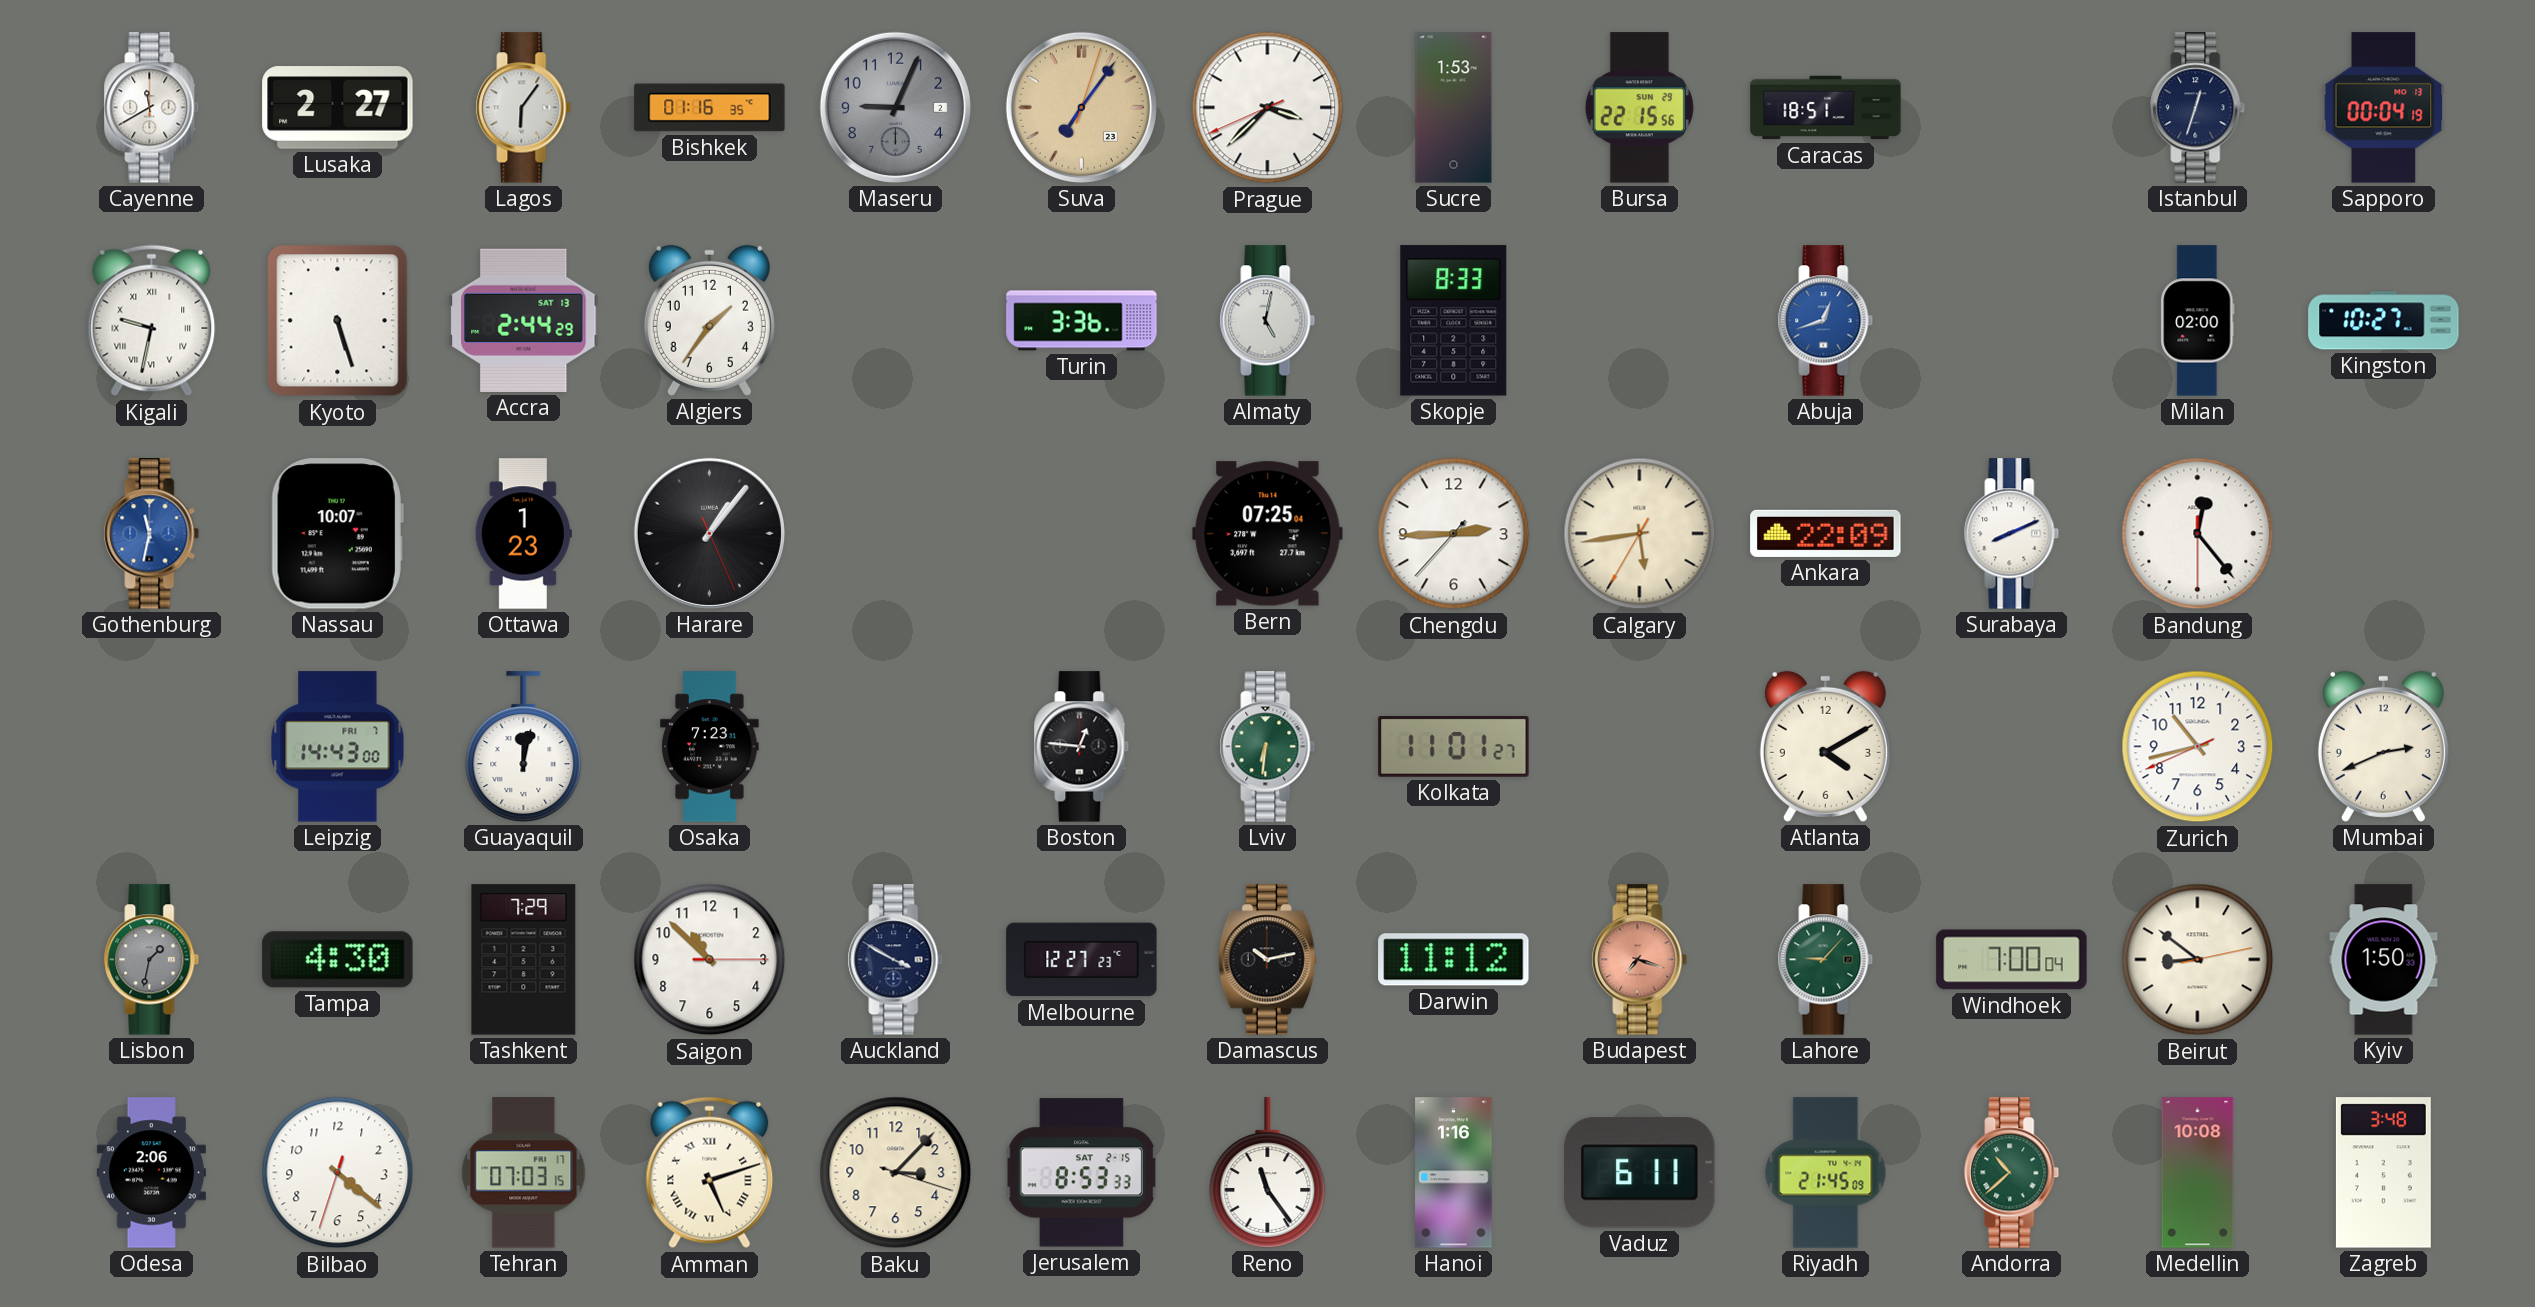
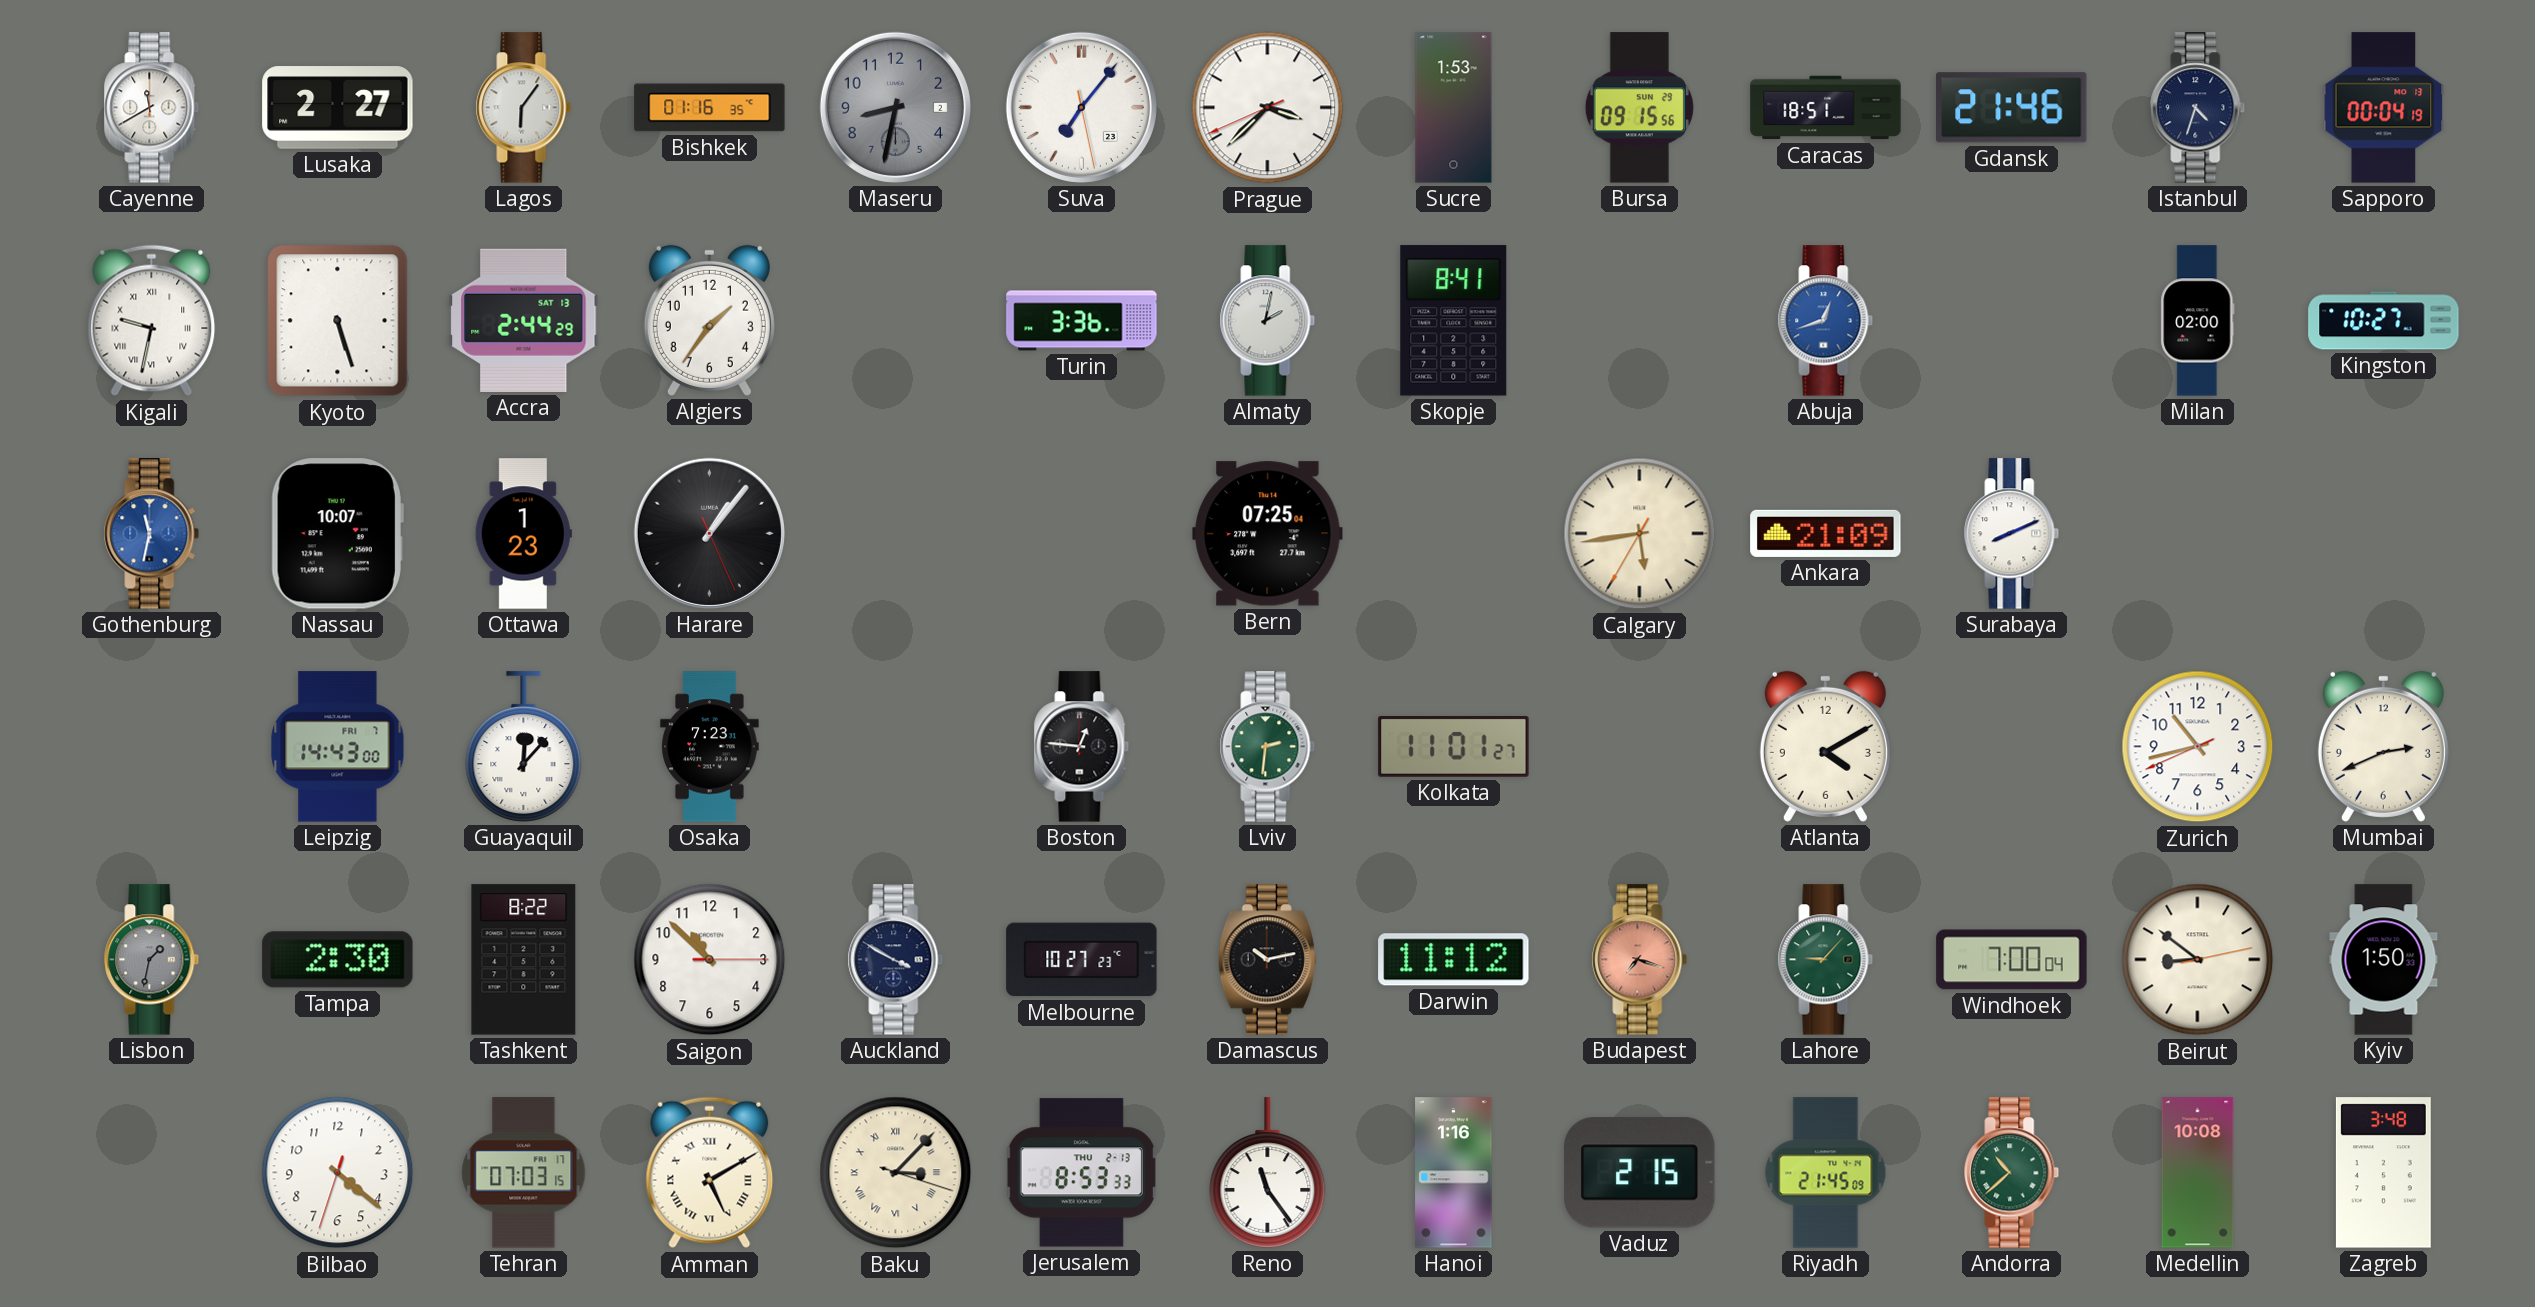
Maseru: 9:04 -> 8:32
Suva: 7:06:03 -> 7:06:28
Suva dial: champagne -> white
Bursa: 22:15 -> 09:15
Gdansk: none -> 21:46
Istanbul: 12:33 -> 4:33
Almaty: 5:02 -> 2:02
Skopje: 8:33 -> 8:41
Chengdu: 2:44 -> none
Ankara: 22:09 -> 21:09
Bandung: 12:23 -> none
Guayaquil: 12:02 -> 12:07
Lviv: 6:31 -> 2:31
Tampa: 4:30 -> 2:30
Tashkent: 7:29 -> 8:22
Melbourne: 12:27 -> 10:27
Odesa: 2:06 -> none
Amman: 5:12 -> 5:10
Baku numerals: Arabic -> Roman
Jerusalem date: SAT 2-15 -> THU 2-13
Vaduz: 6:11 -> 2:15
